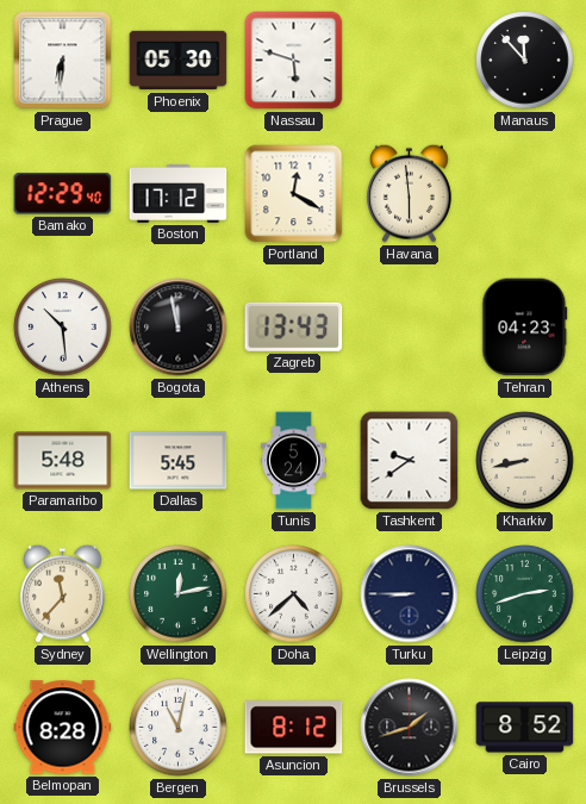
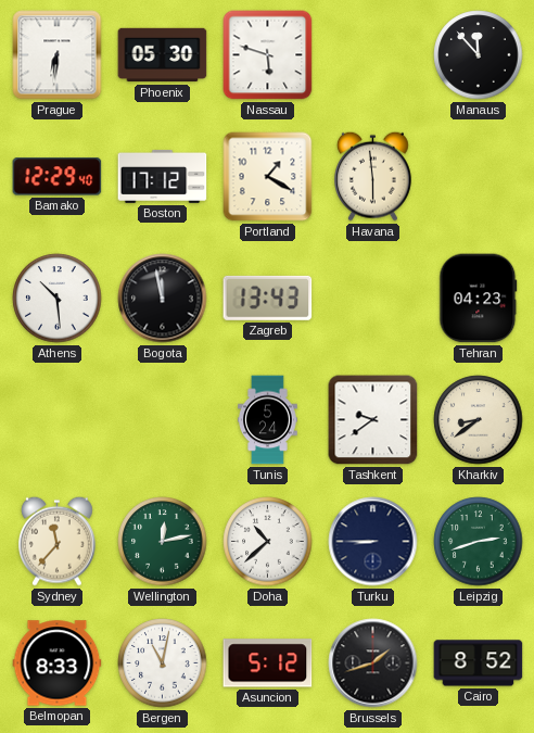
Portland: 12:20 -> 1:20
Paramaribo: 5:48 -> none
Dallas: 5:45 -> none
Kharkiv: 8:43 -> 8:39
Doha: 4:38 -> 10:38
Belmopan: 8:28 -> 8:33
Asuncion: 8:12 -> 5:12
